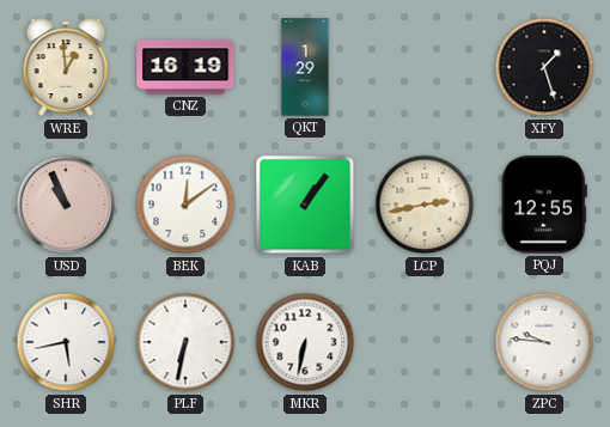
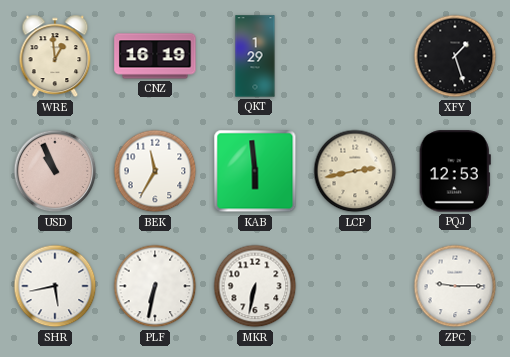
BEK: 12:09 -> 11:35
KAB: 1:06 -> 5:59
PQJ: 12:55 -> 12:53
ZPC: 9:46 -> 9:15
